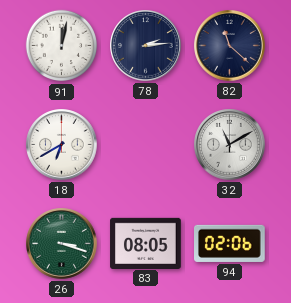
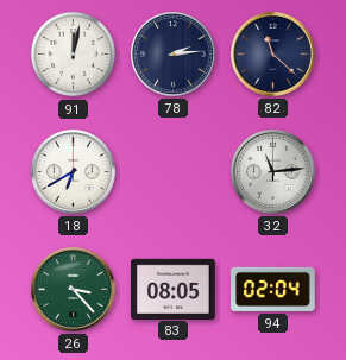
32: 11:10 -> 11:14
26: 3:18 -> 3:23
94: 02:06 -> 02:04
